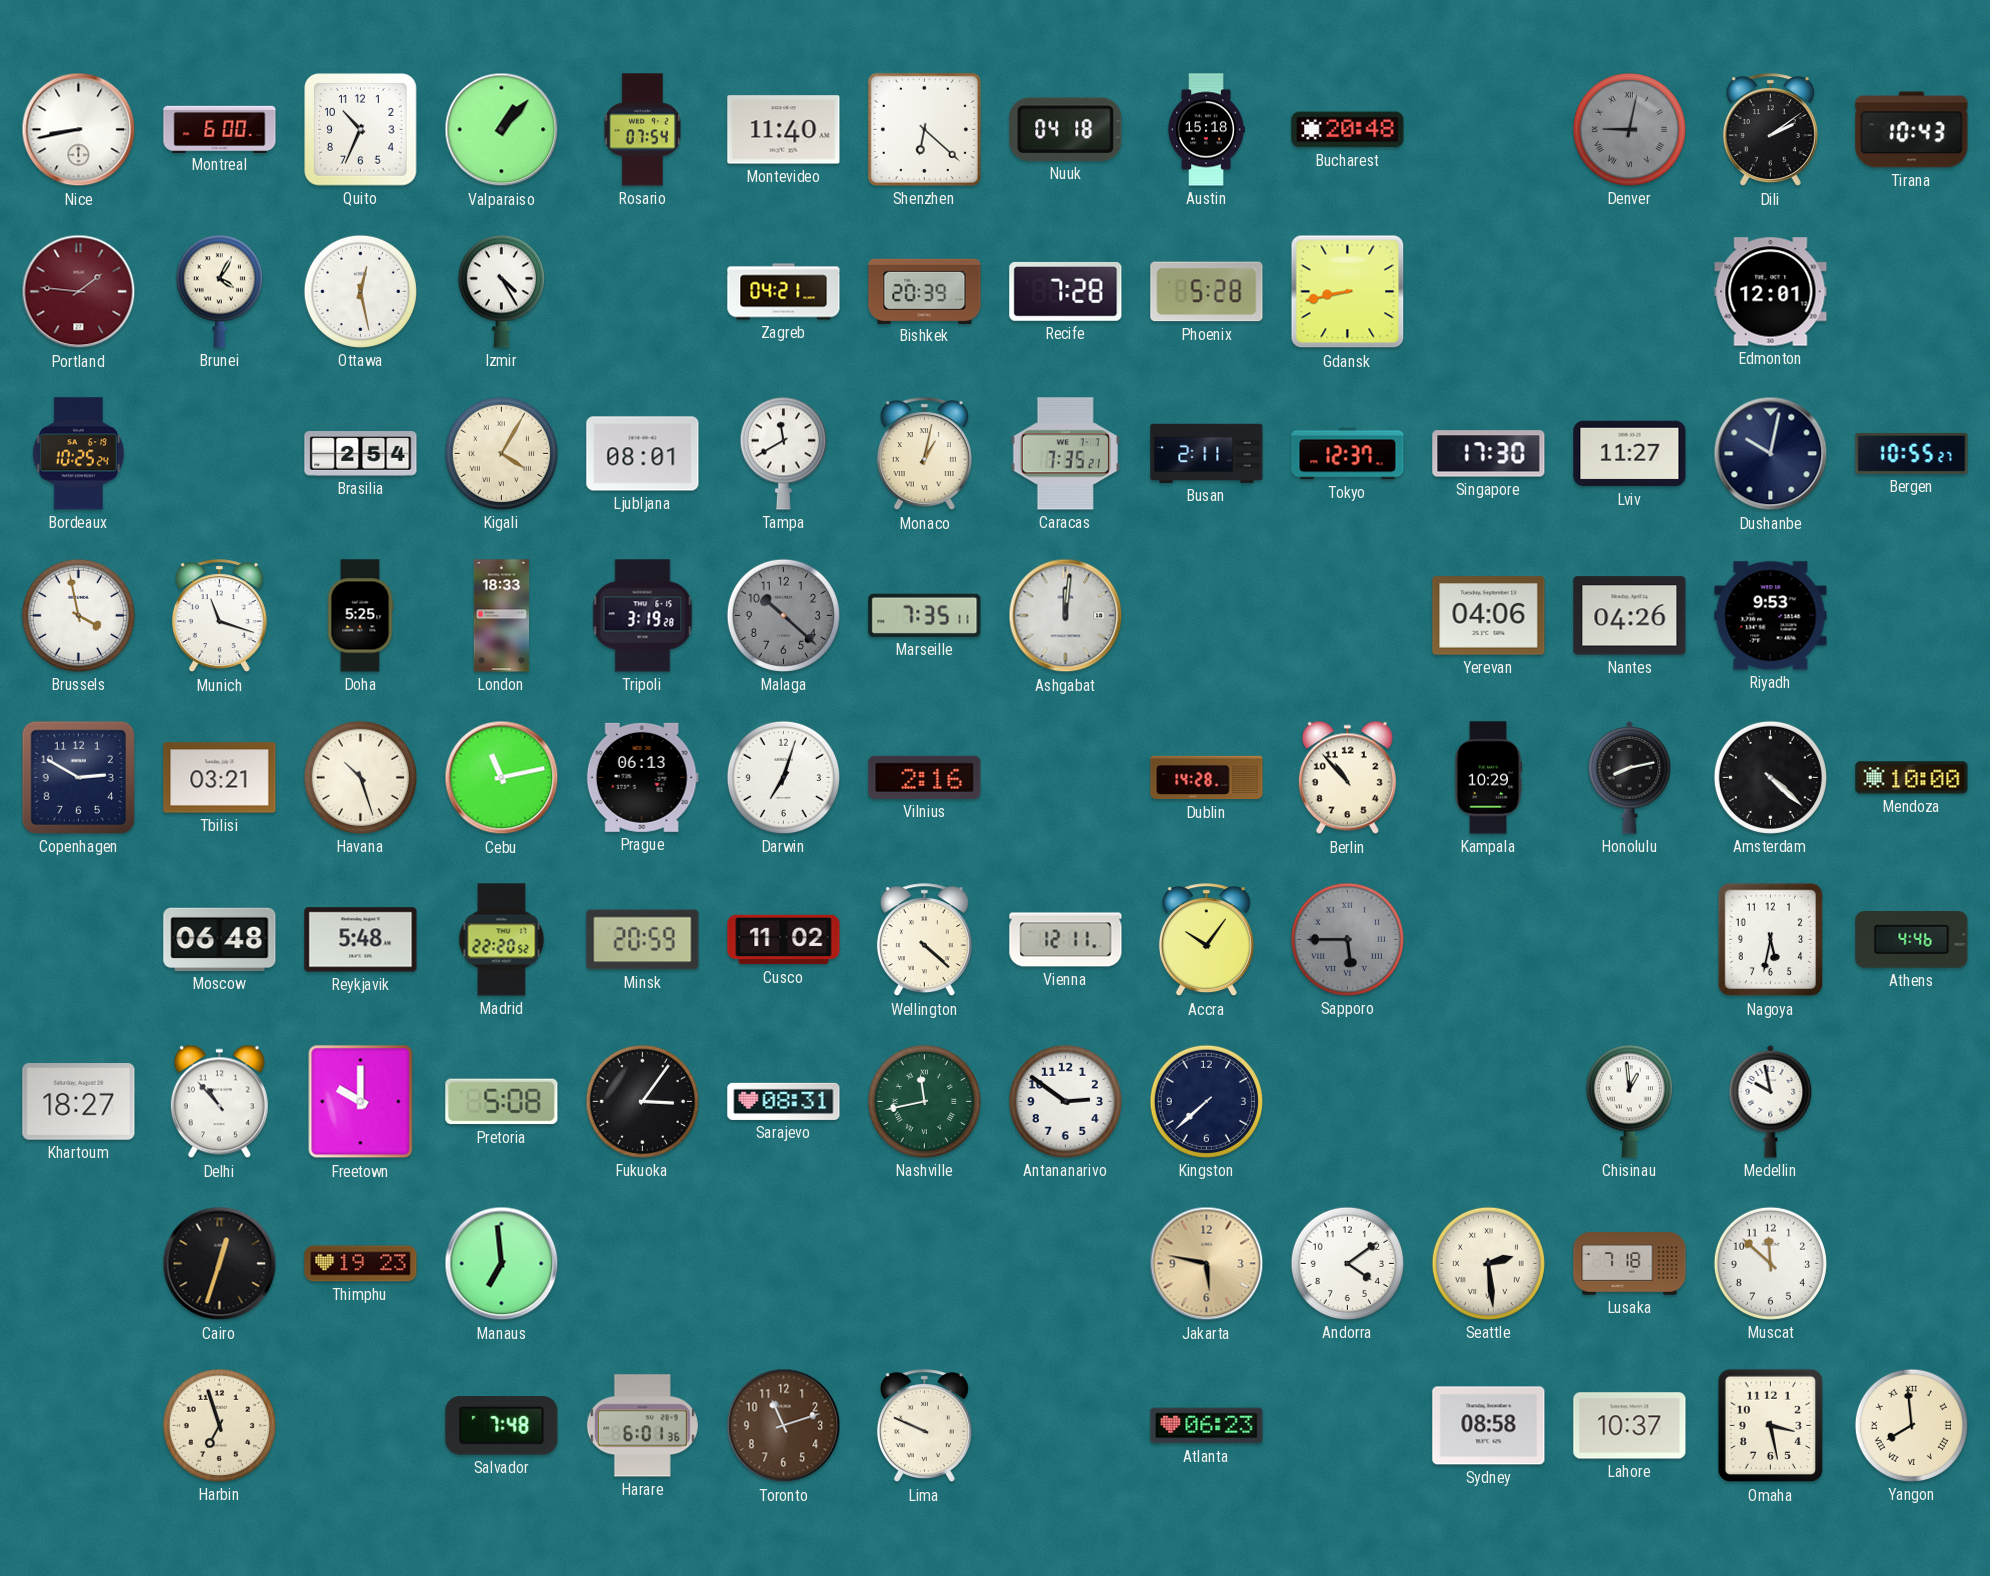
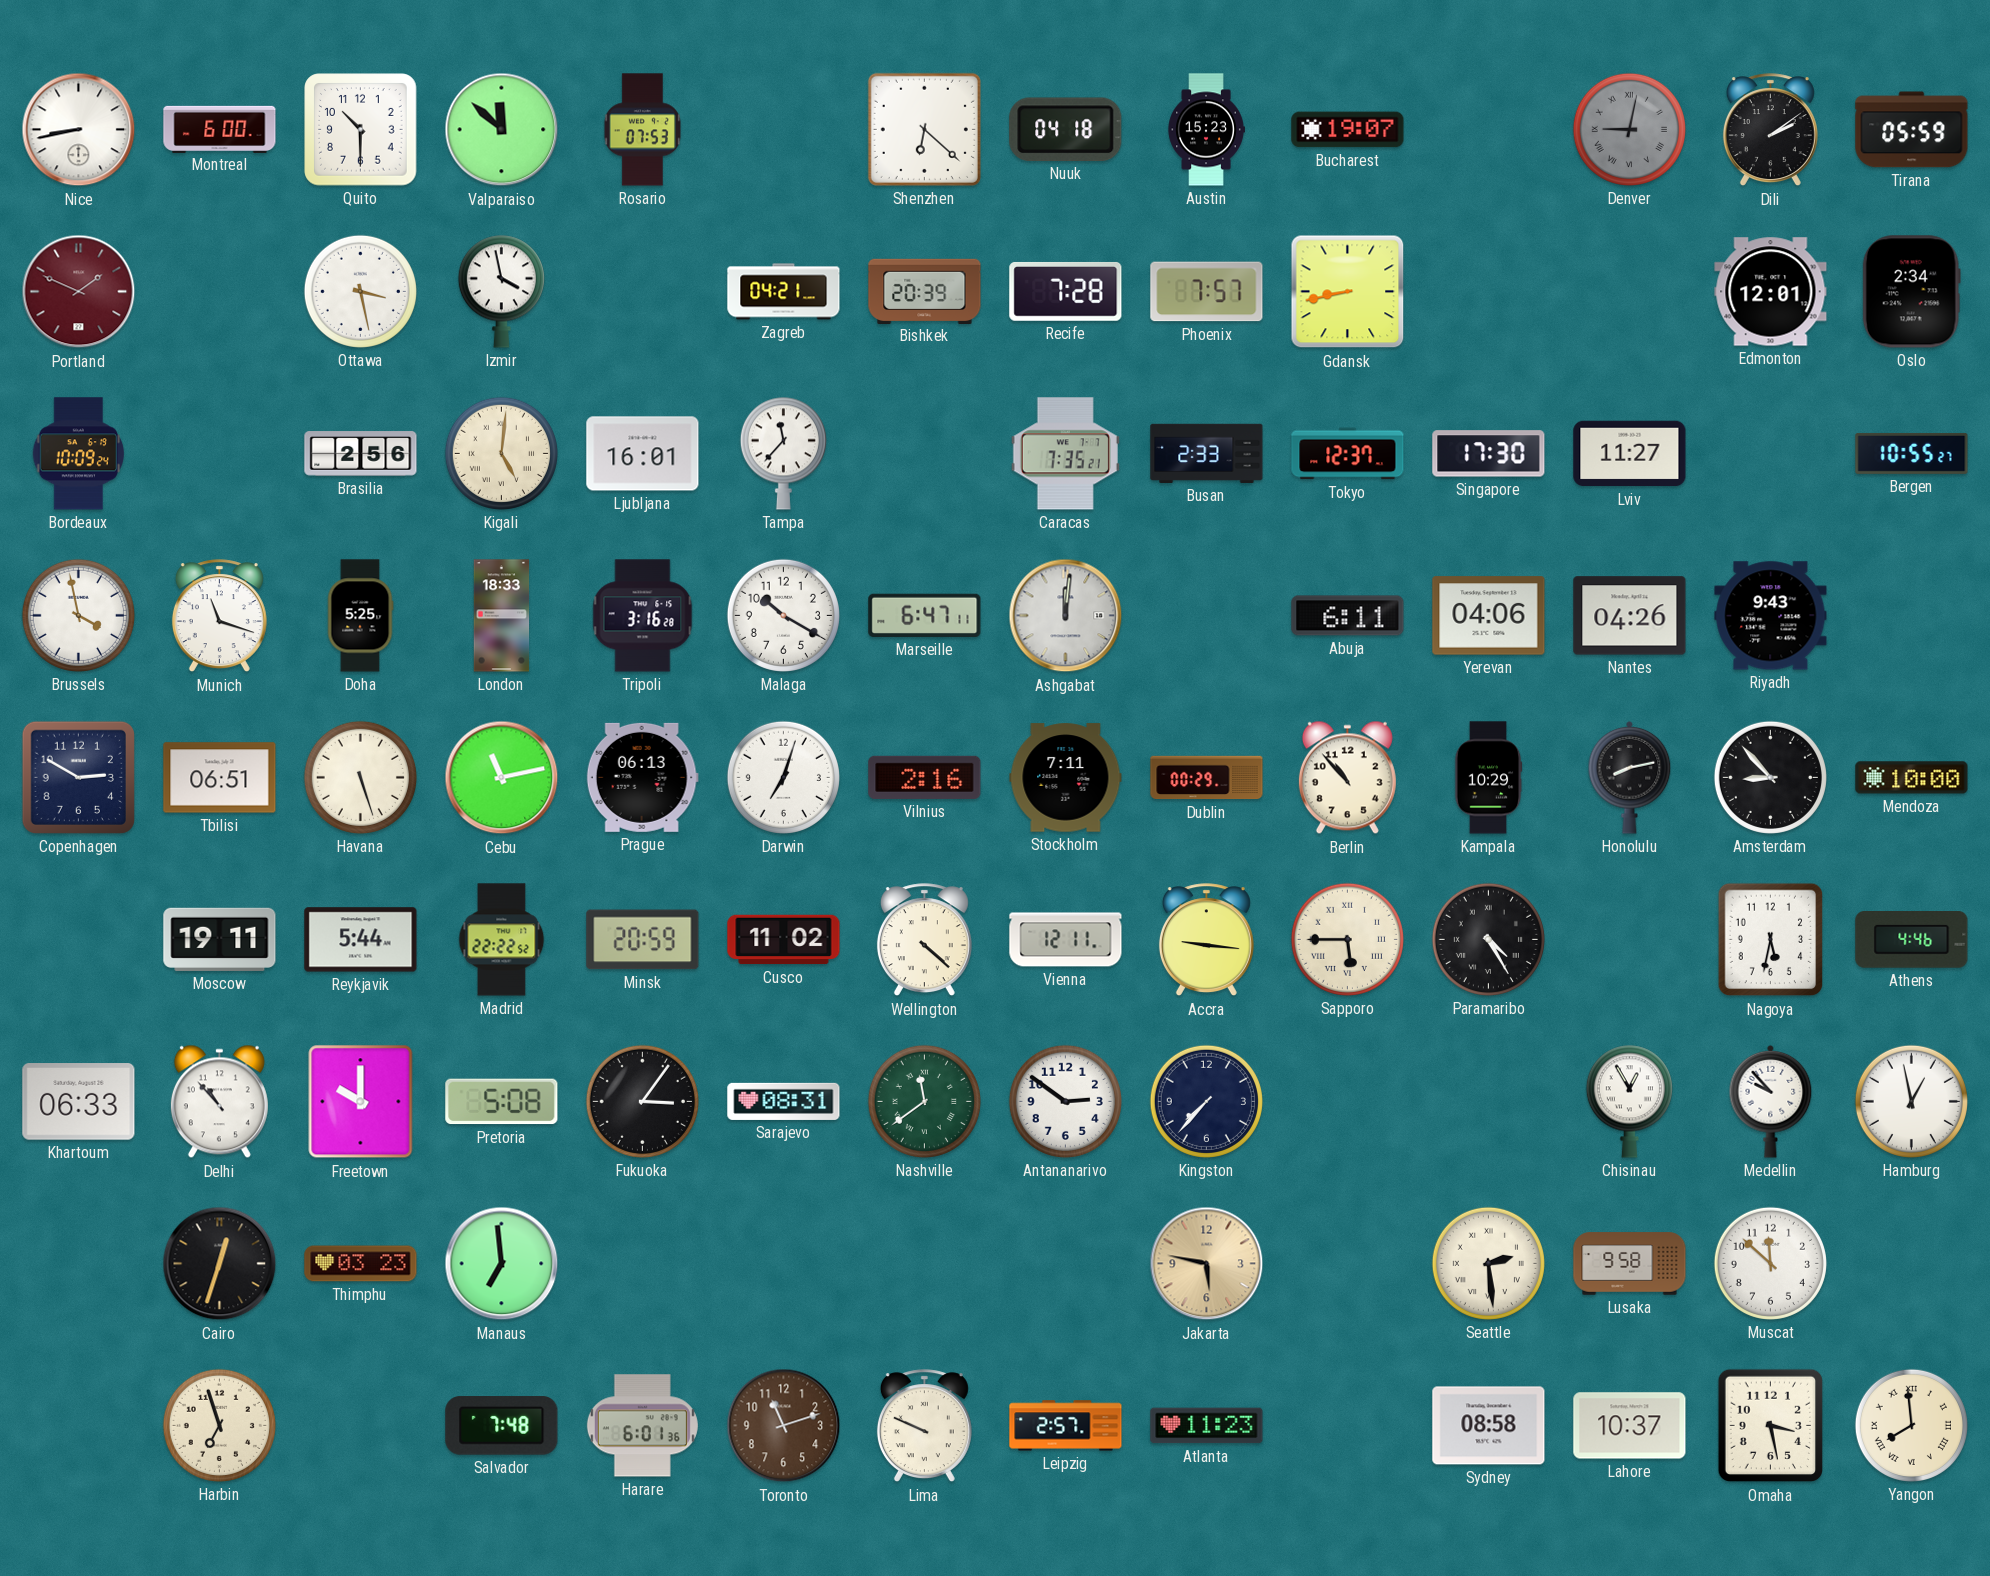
Quito: 10:34 -> 10:30
Valparaiso: 1:07 -> 11:52
Rosario: 07:54 -> 07:53
Montevideo: 11:40 -> none
Austin: 15:18 -> 15:23
Bucharest: 20:48 -> 19:07
Tirana: 10:43 -> 05:59
Portland: 1:46 -> 1:49
Brunei: 4:05 -> none
Ottawa: 12:28 -> 3:28
Izmir: 4:25 -> 3:58
Phoenix: 5:28 -> 7:57
Oslo: none -> 2:34
Bordeaux: 10:25 -> 10:09
Brasilia: 2:54 -> 2:56
Kigali: 4:05 -> 5:01
Ljubljana: 08:01 -> 16:01
Tampa: 11:40 -> 11:37
Monaco: 1:02 -> none
Busan: 2:11 -> 2:33
Dushanbe: 10:02 -> none
Tripoli: 3:19 -> 3:16
Malaga: 10:22 -> 10:20
Malaga dial: grey -> white
Marseille: 7:35 -> 6:47
Abuja: none -> 6:11
Riyadh: 9:53 -> 9:43
Tbilisi: 03:21 -> 06:51
Havana: 10:27 -> 5:27
Stockholm: none -> 7:11
Dublin: 14:28 -> 00:29
Amsterdam: 4:22 -> 8:53
Moscow: 06:48 -> 19:11
Reykjavik: 5:48 -> 5:44
Madrid: 22:20 -> 22:22
Accra: 10:06 -> 9:16
Sapporo dial: grey -> cream
Paramaribo: none -> 4:25
Khartoum: 18:27 -> 06:33
Nashville: 11:43 -> 11:39
Kingston: 7:38 -> 7:37
Chisinau: 12:59 -> 12:55
Medellin: 9:58 -> 9:53
Hamburg: none -> 12:58
Thimphu: 19:23 -> 03:23
Andorra: 4:09 -> none
Lusaka: 7:18 -> 9:58
Leipzig: none -> 2:57
Atlanta: 06:23 -> 11:23
